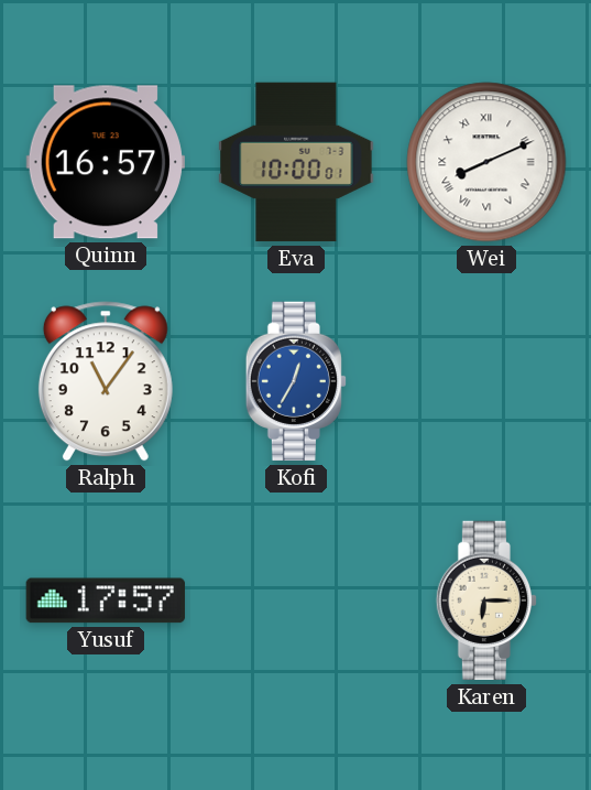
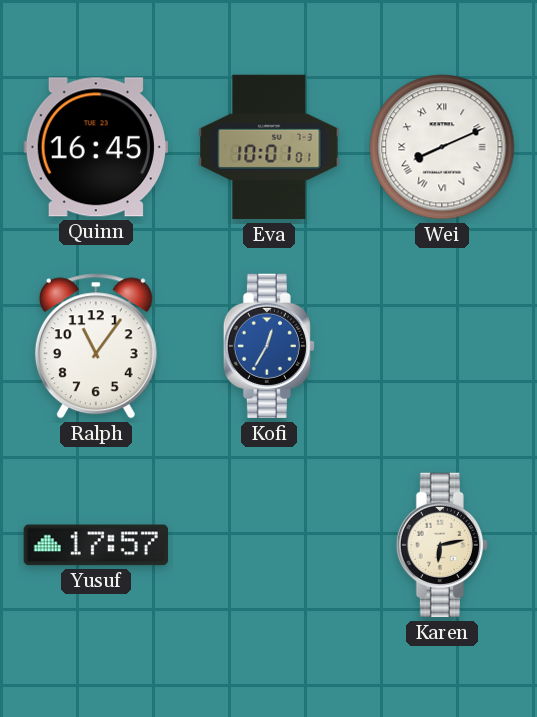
Quinn: 16:57 -> 16:45
Eva: 10:00 -> 10:01
Karen: 6:15 -> 6:13
